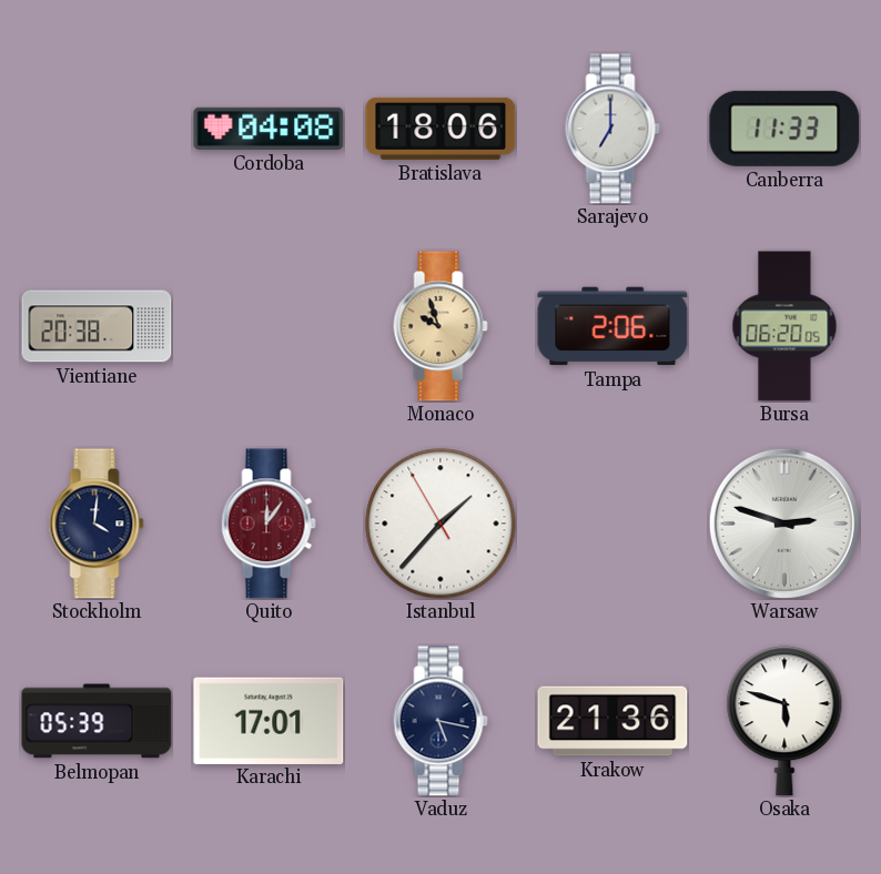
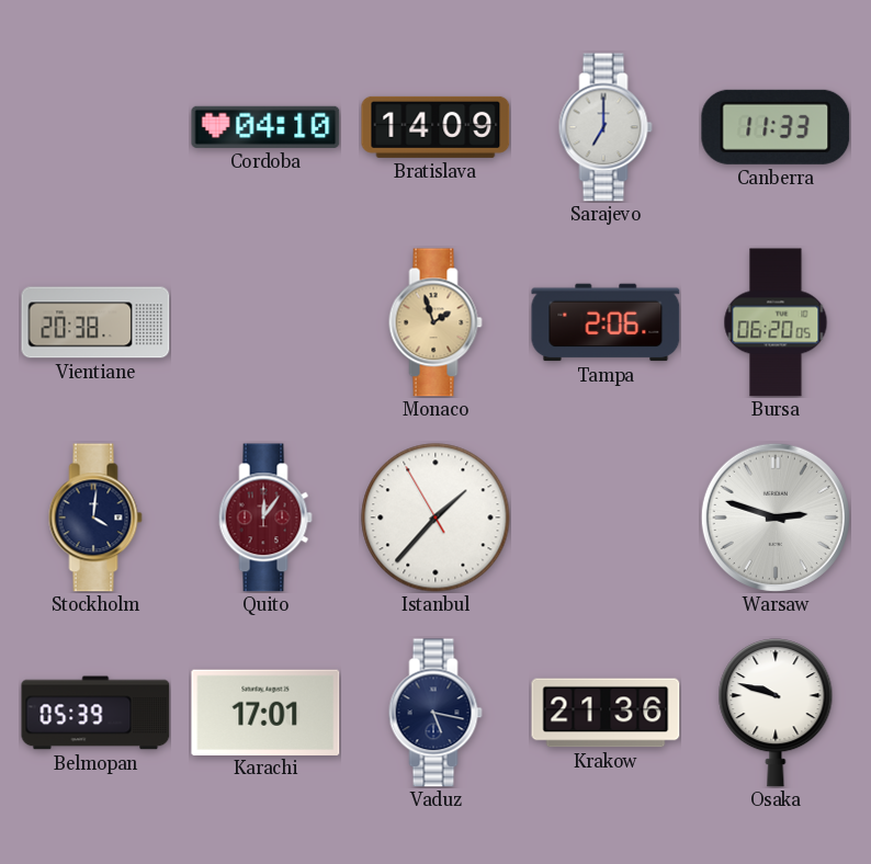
Cordoba: 04:08 -> 04:10
Bratislava: 18:06 -> 14:09
Monaco: 9:57 -> 1:57
Osaka: 5:48 -> 9:48
